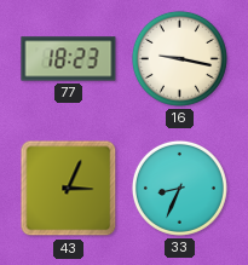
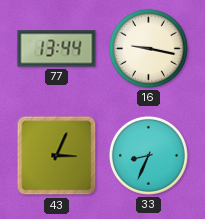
77: 18:23 -> 13:44
